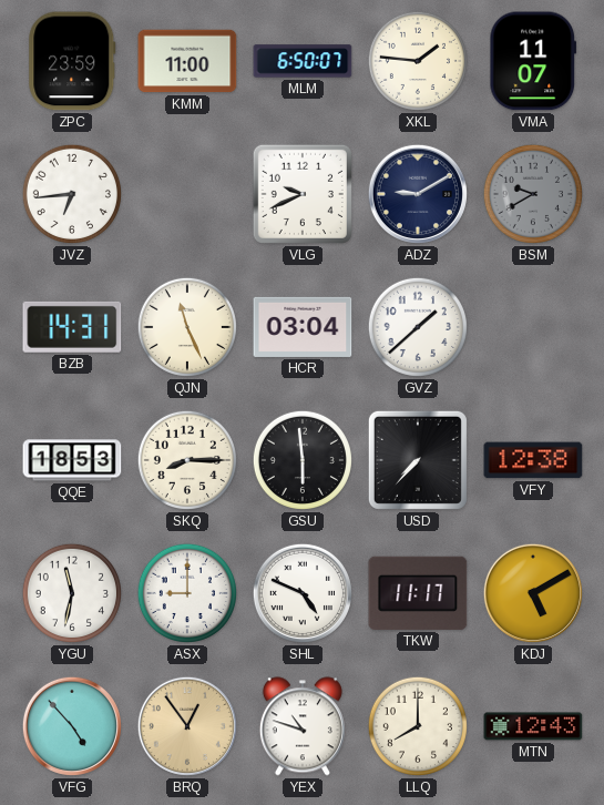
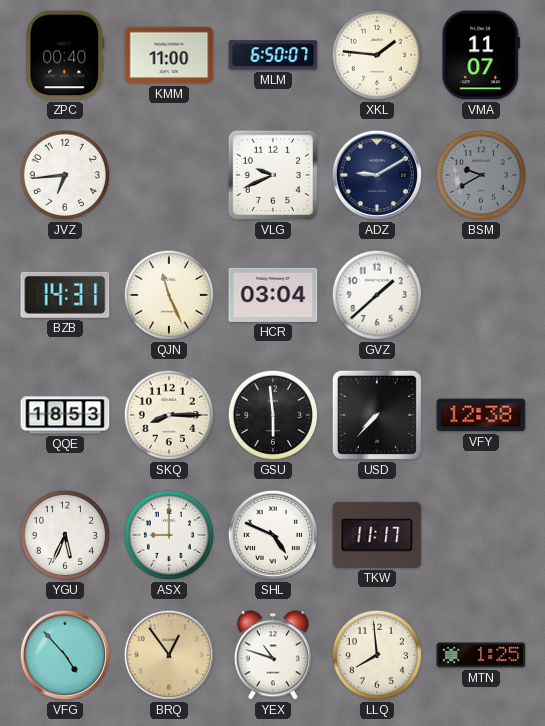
ZPC: 23:59 -> 00:40
YGU: 11:32 -> 5:34
KDJ: 5:10 -> none
LLQ: 8:00 -> 7:59
MTN: 12:43 -> 1:25
